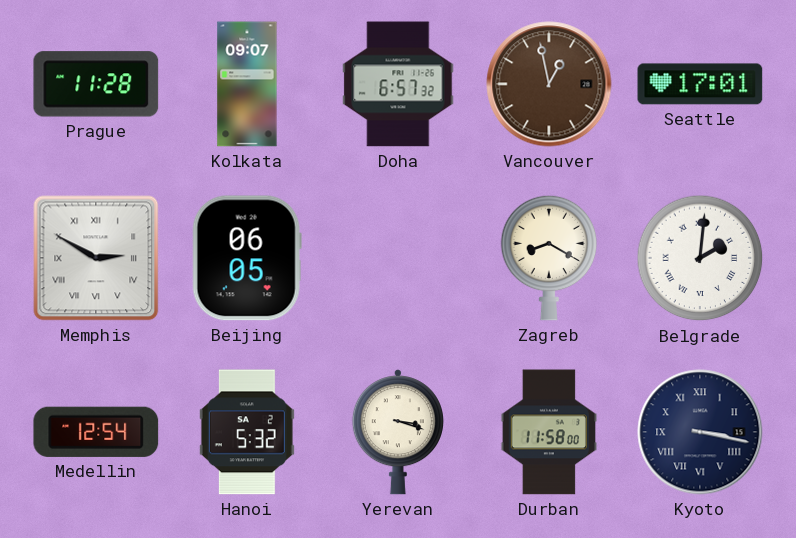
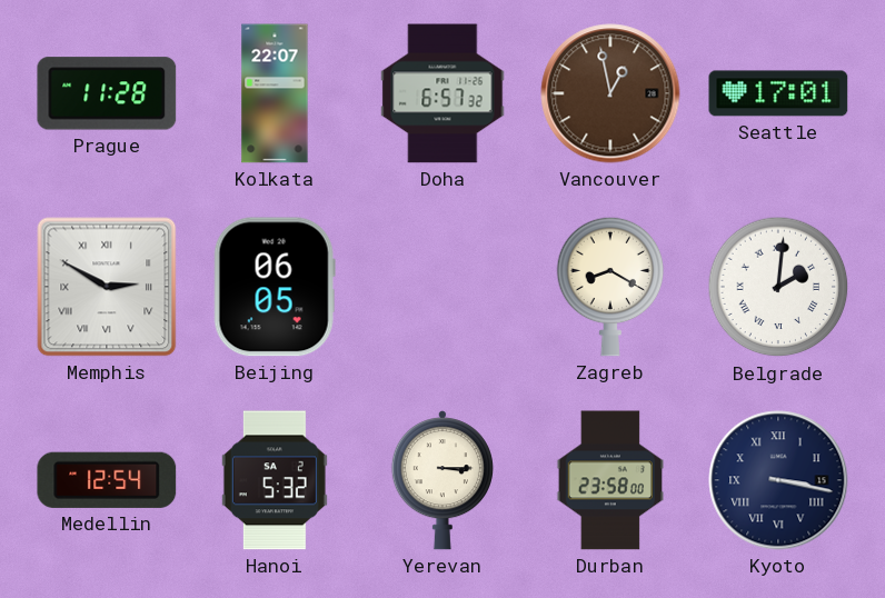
Kolkata: 09:07 -> 22:07
Yerevan: 3:18 -> 3:15
Durban: 11:58 -> 23:58
